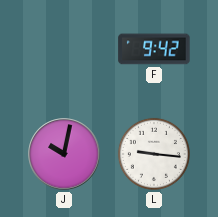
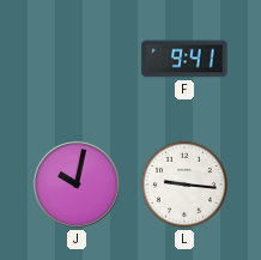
F: 9:42 -> 9:41
